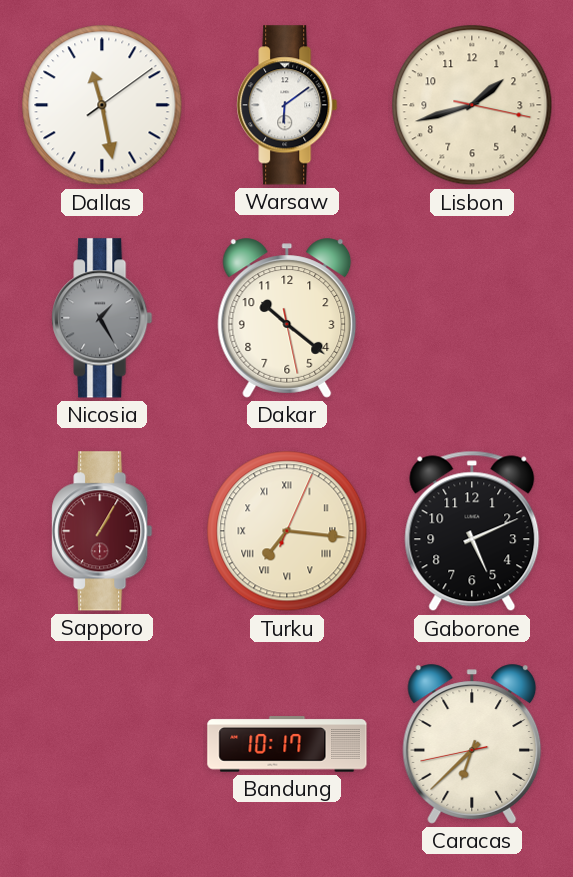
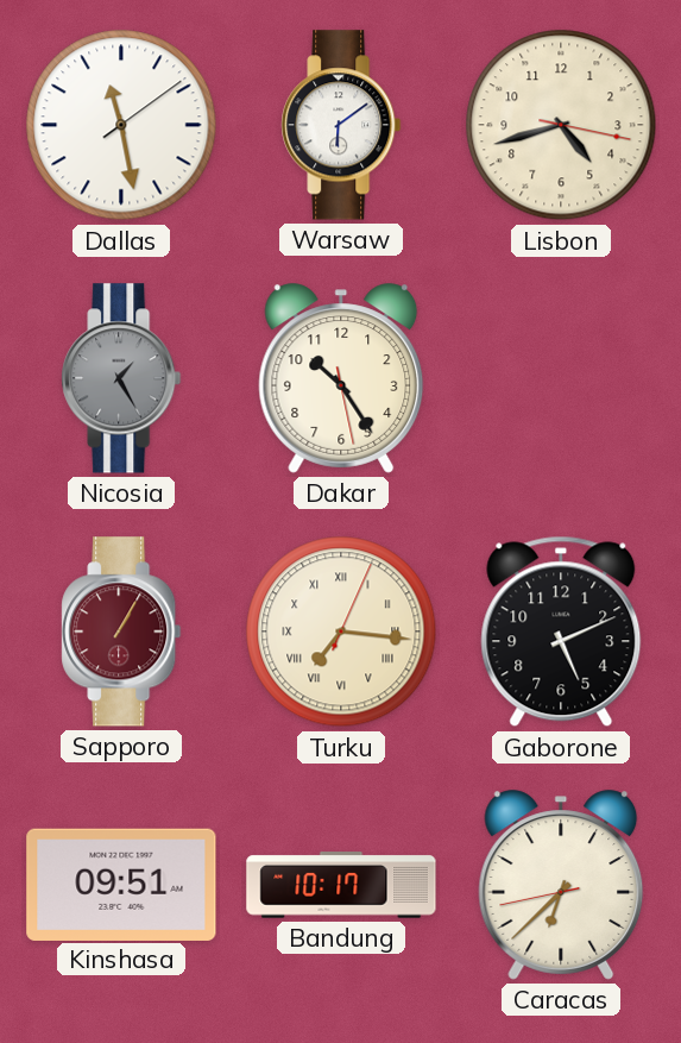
Lisbon: 1:42 -> 4:42
Dakar: 10:21 -> 10:24
Kinshasa: none -> 09:51
